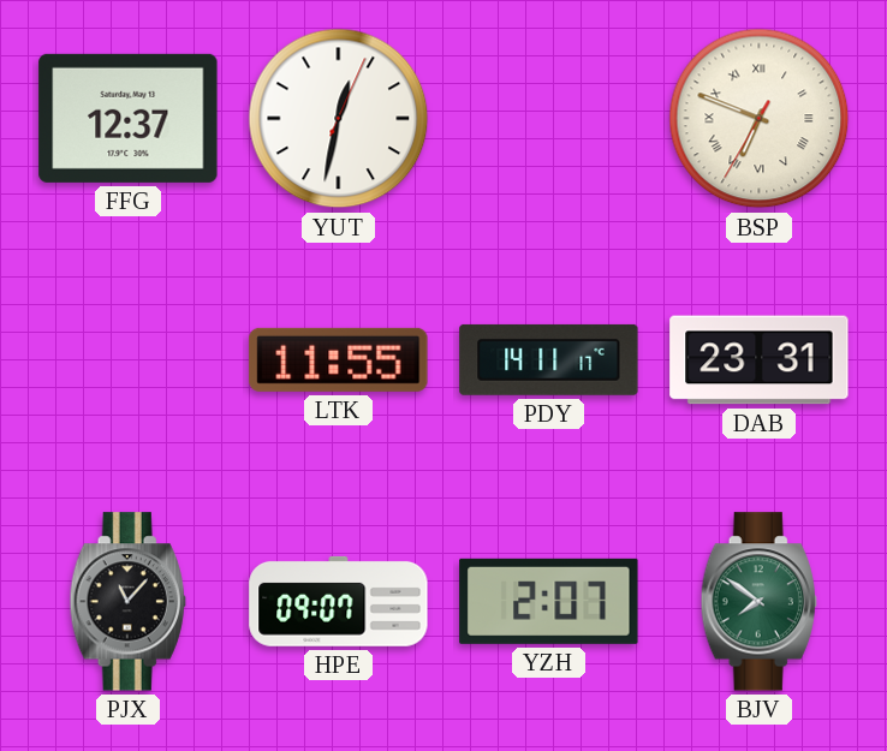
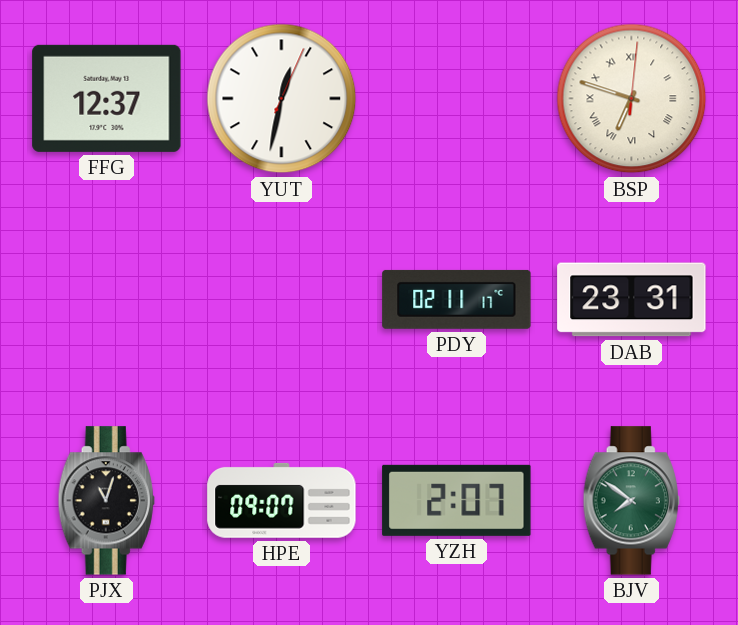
BSP: 6:48:35 -> 6:48:01
LTK: 11:55 -> none
PDY: 14:11 -> 02:11
PJX: 11:07 -> 11:03
